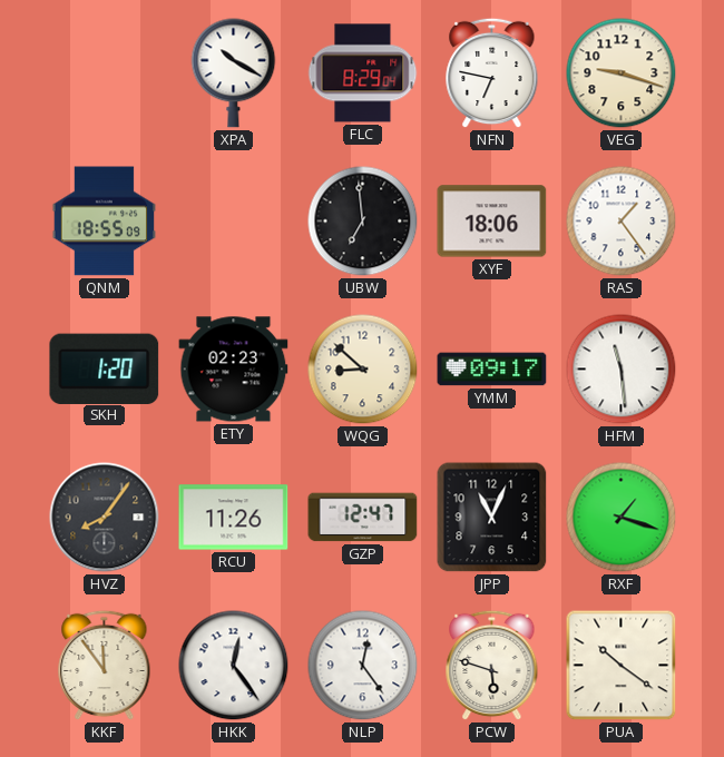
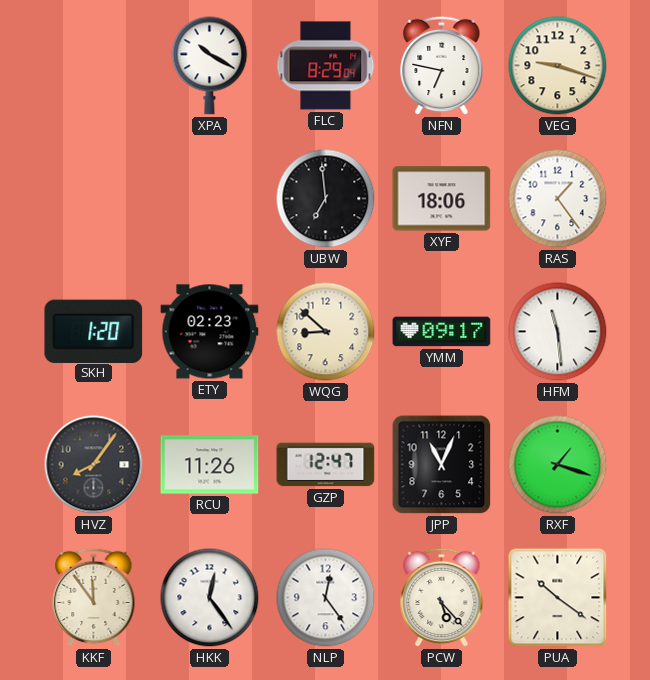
QNM: 18:55 -> none
PCW: 5:48 -> 5:23
